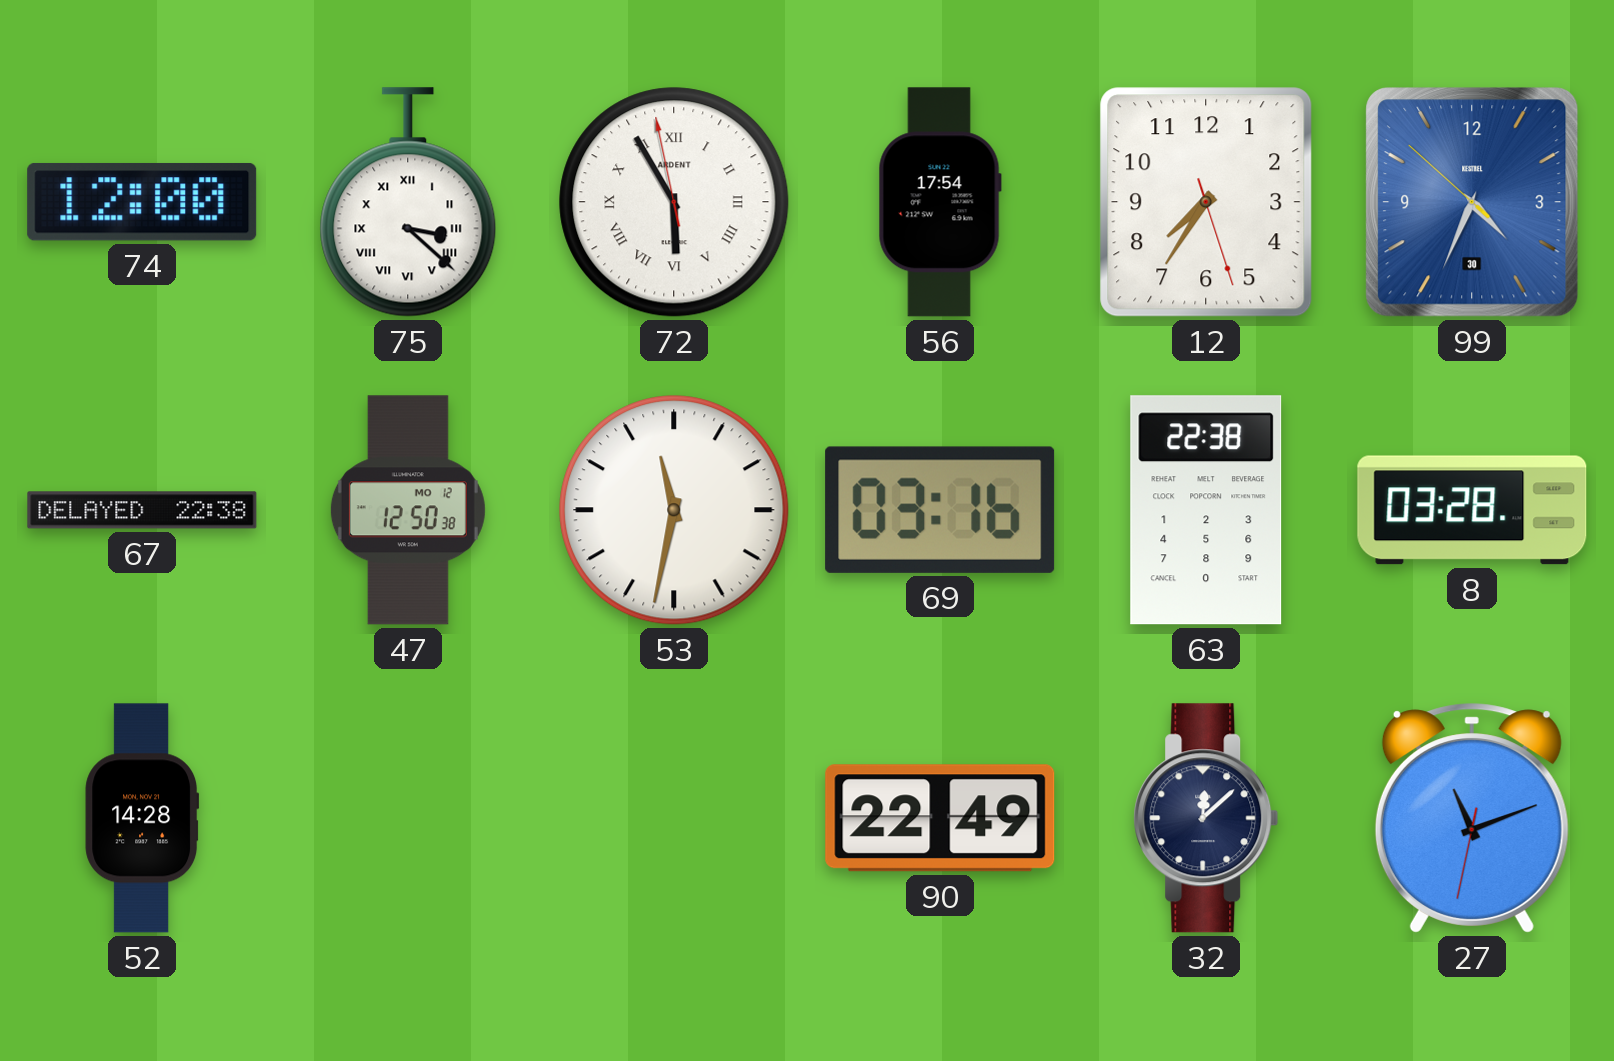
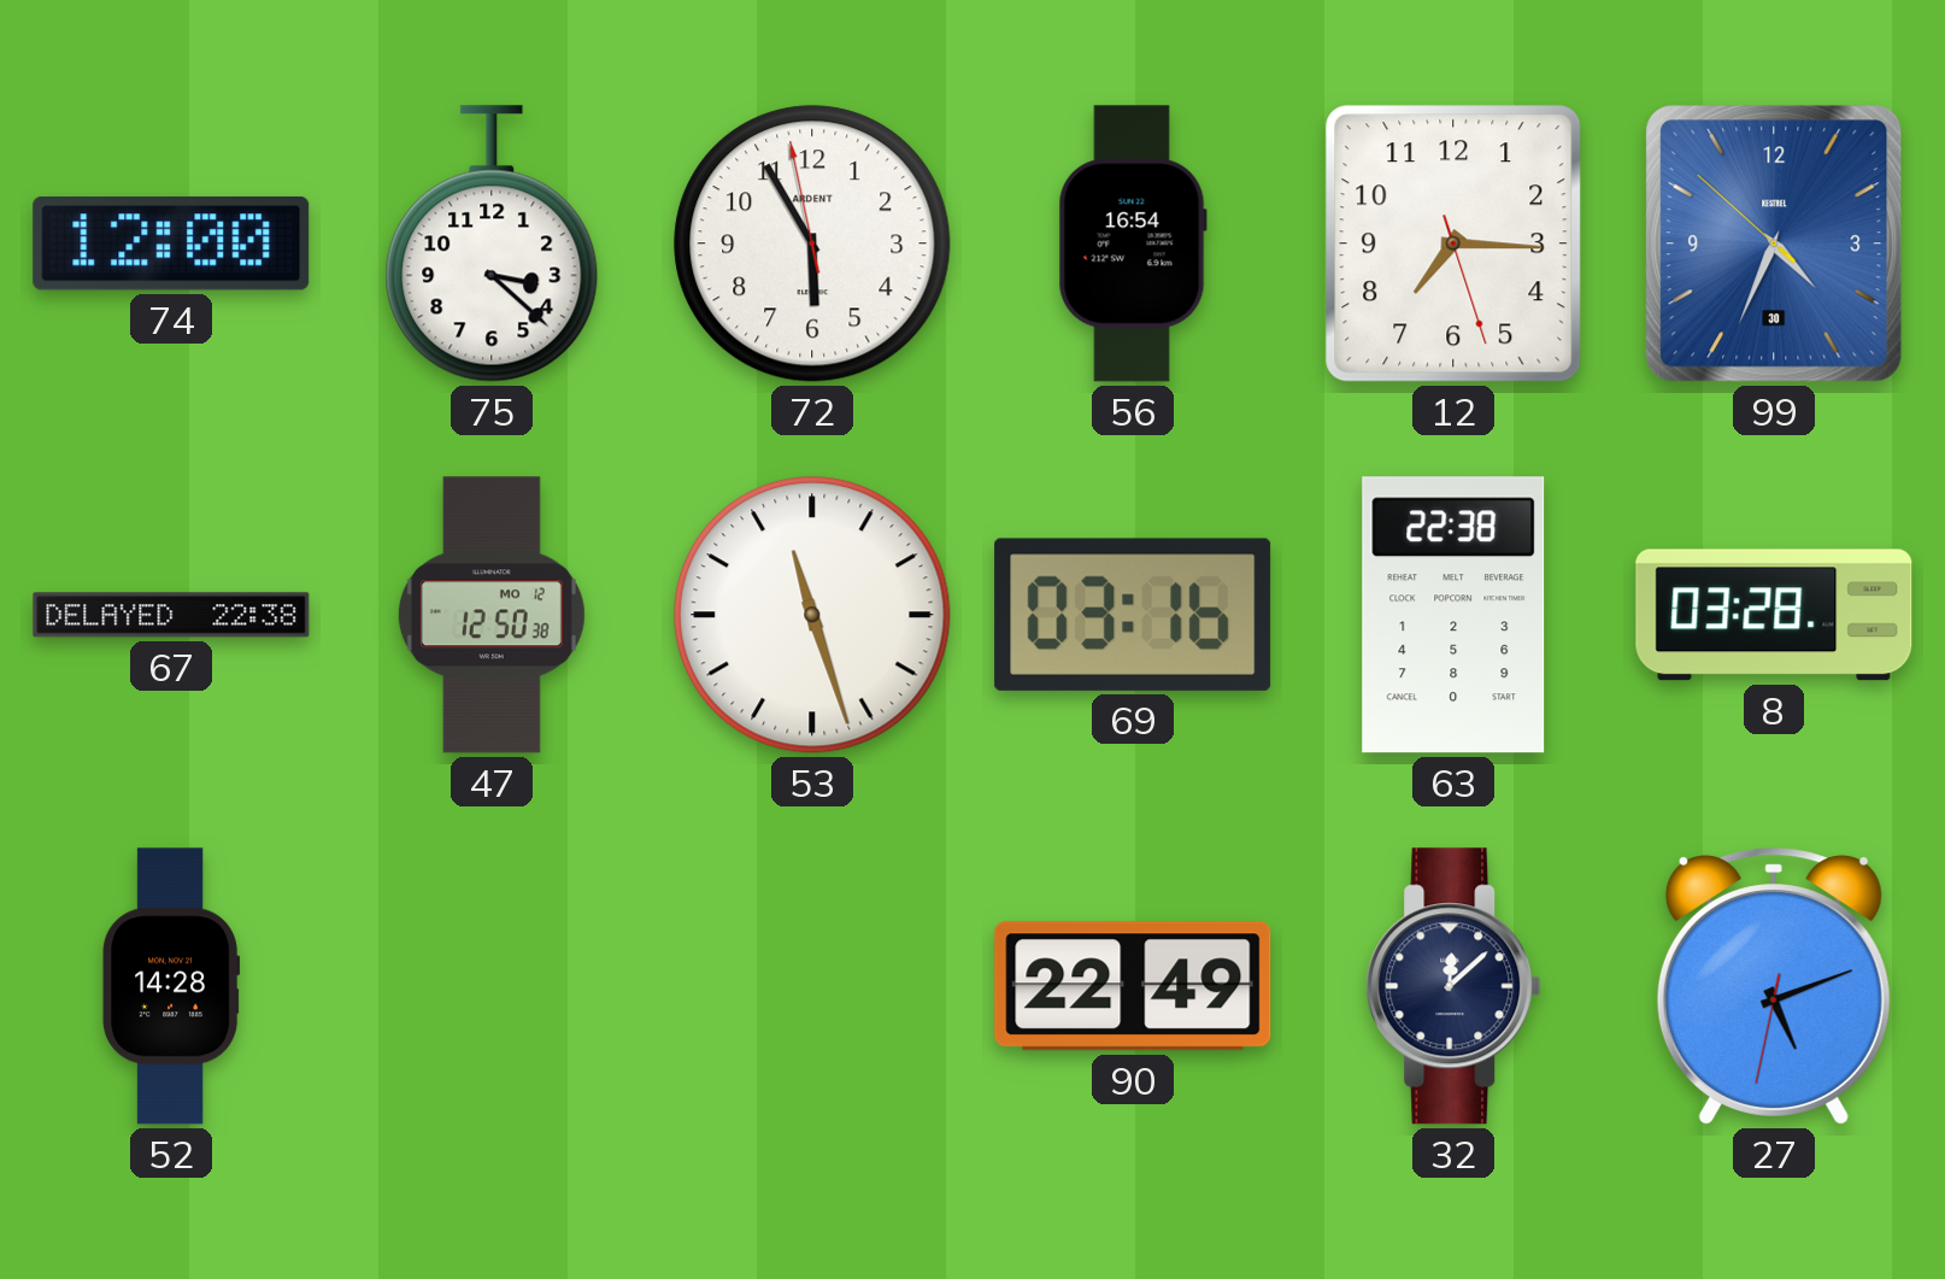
75 numerals: Roman -> Arabic
72 numerals: Roman -> Arabic
56: 17:54 -> 16:54
12: 7:35 -> 7:15
53: 11:32 -> 11:27
27: 11:11 -> 5:11
